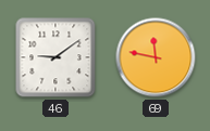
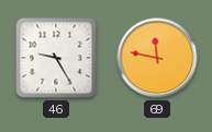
46: 9:09 -> 9:25
